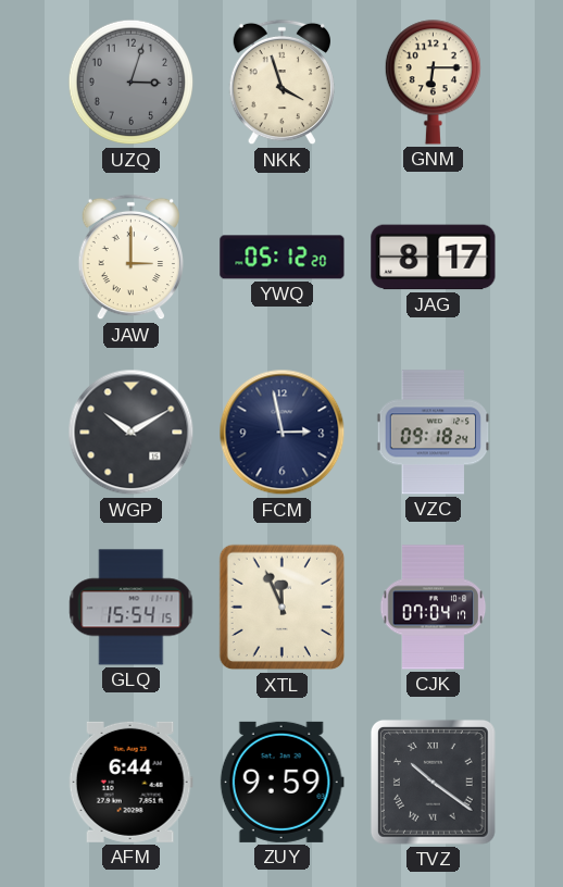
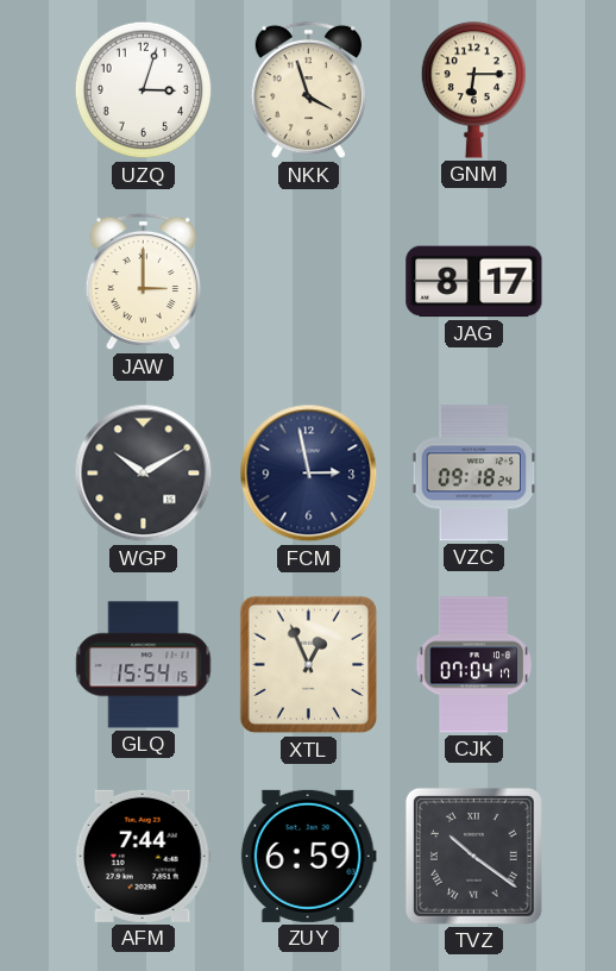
UZQ dial: grey -> white
YWQ: 05:12 -> none
XTL: 11:56 -> 12:56
AFM: 6:44 -> 7:44
ZUY: 9:59 -> 6:59
